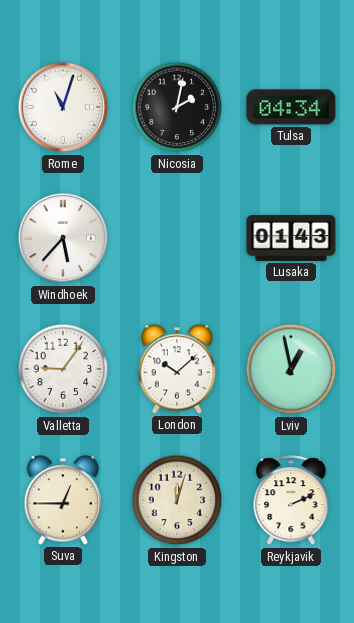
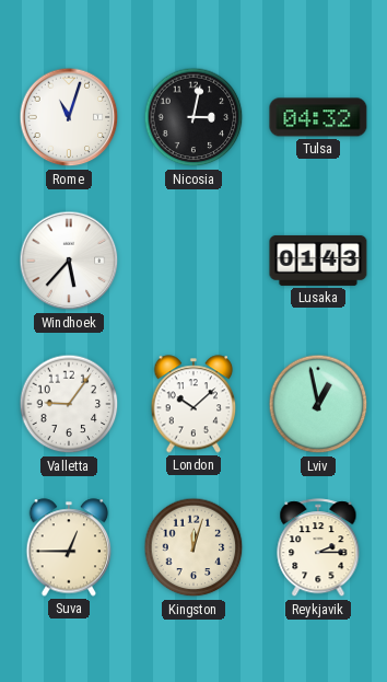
Nicosia: 2:02 -> 3:02
Tulsa: 04:34 -> 04:32
Reykjavik: 2:11 -> 2:15
